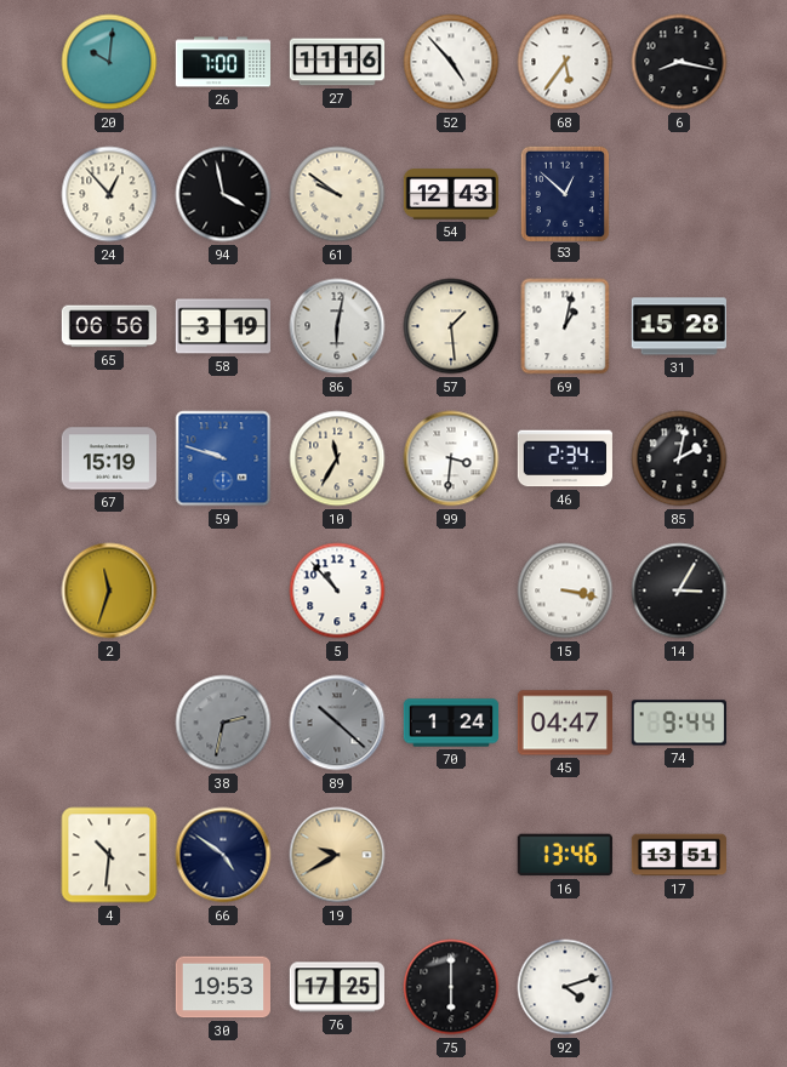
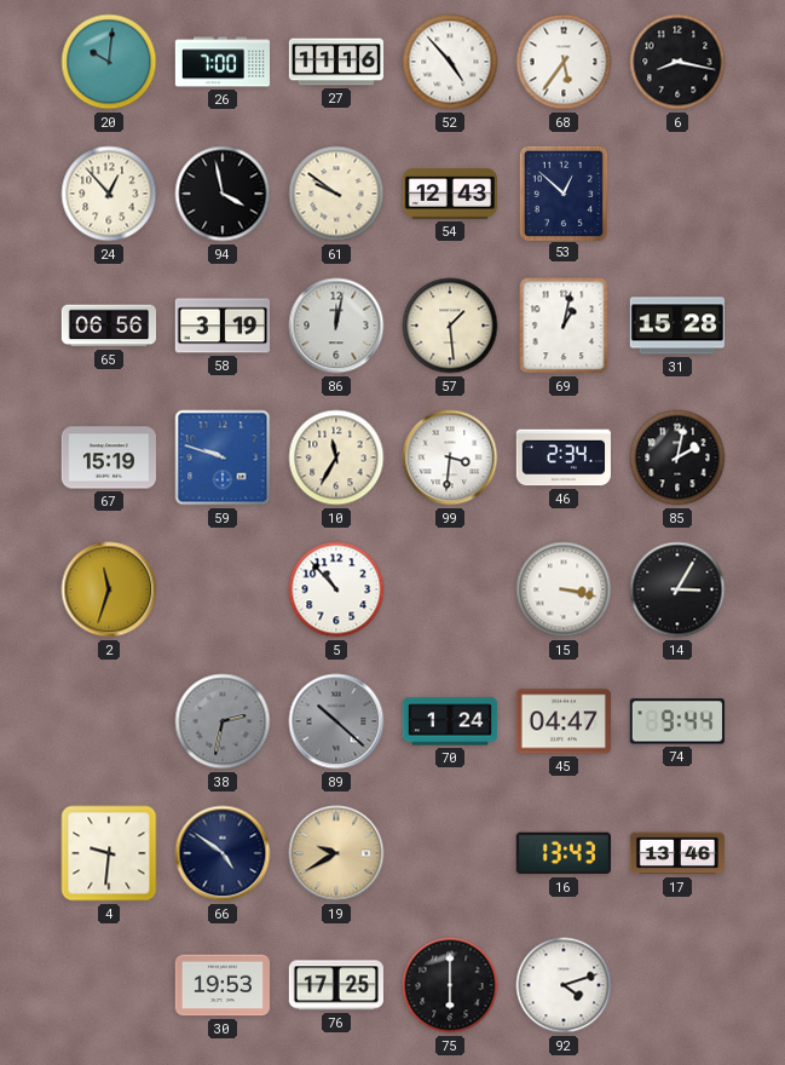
86: 6:02 -> 12:02
4: 10:31 -> 9:31
16: 13:46 -> 13:43
17: 13:51 -> 13:46
